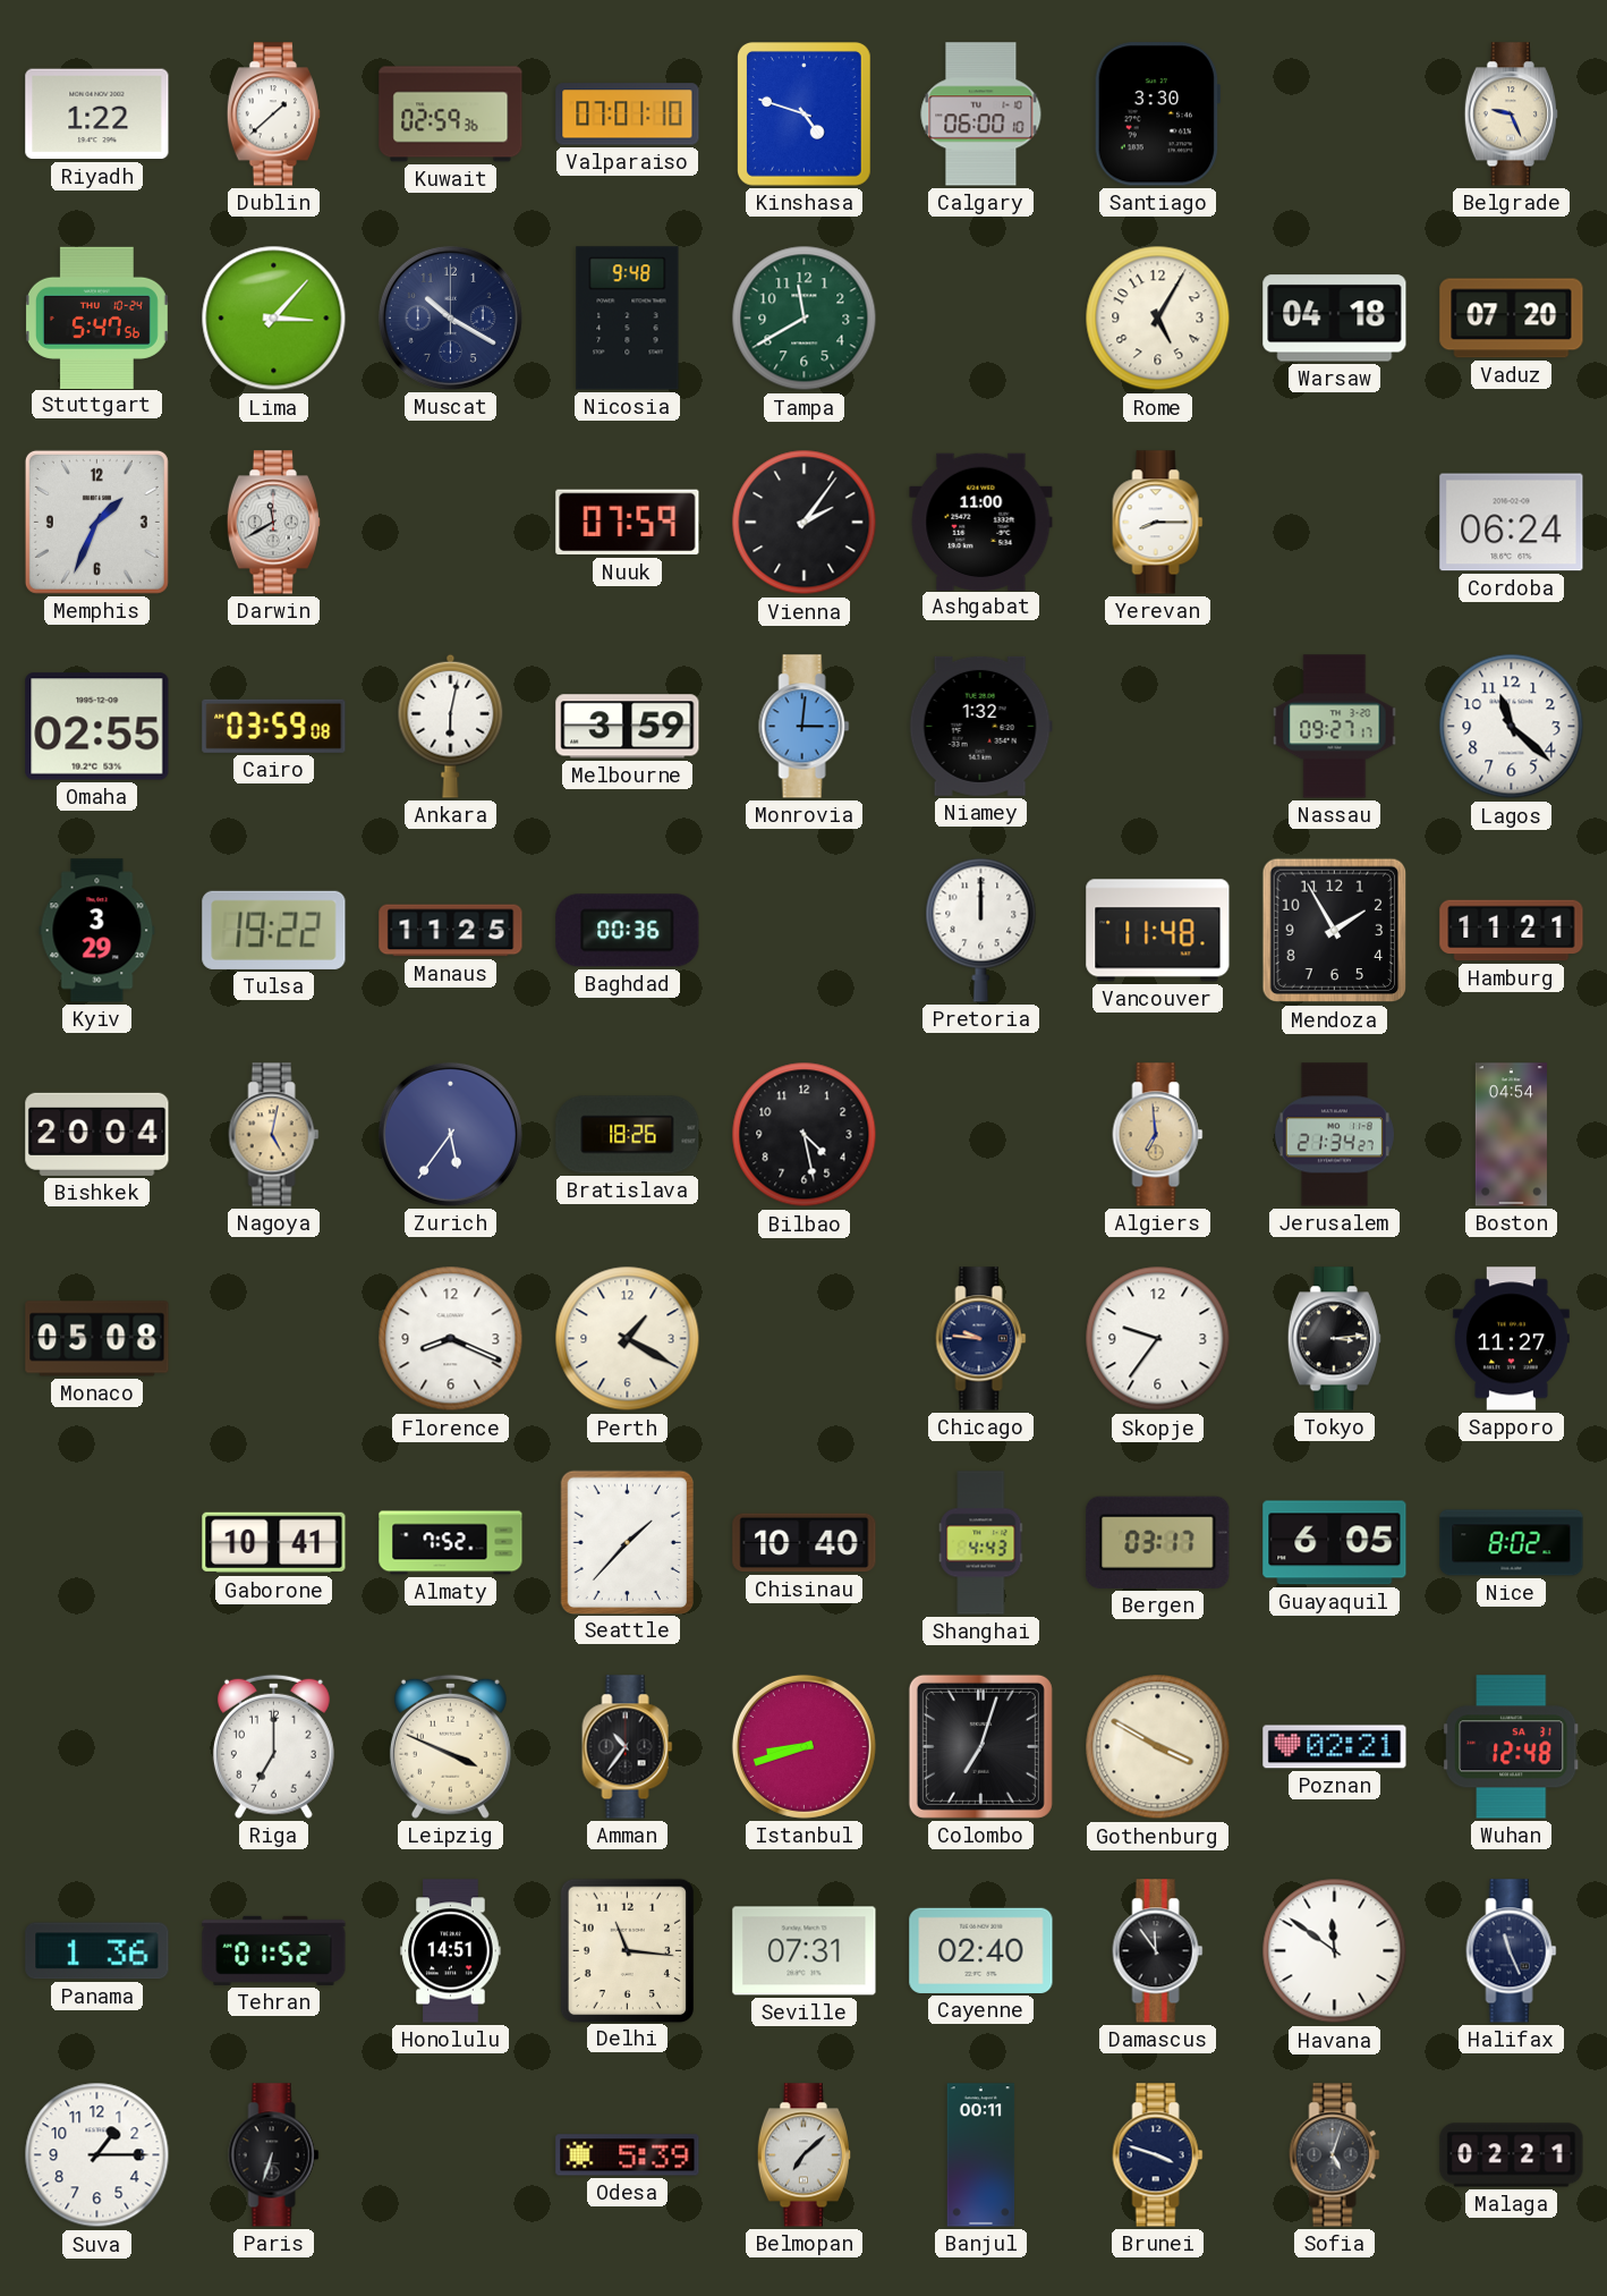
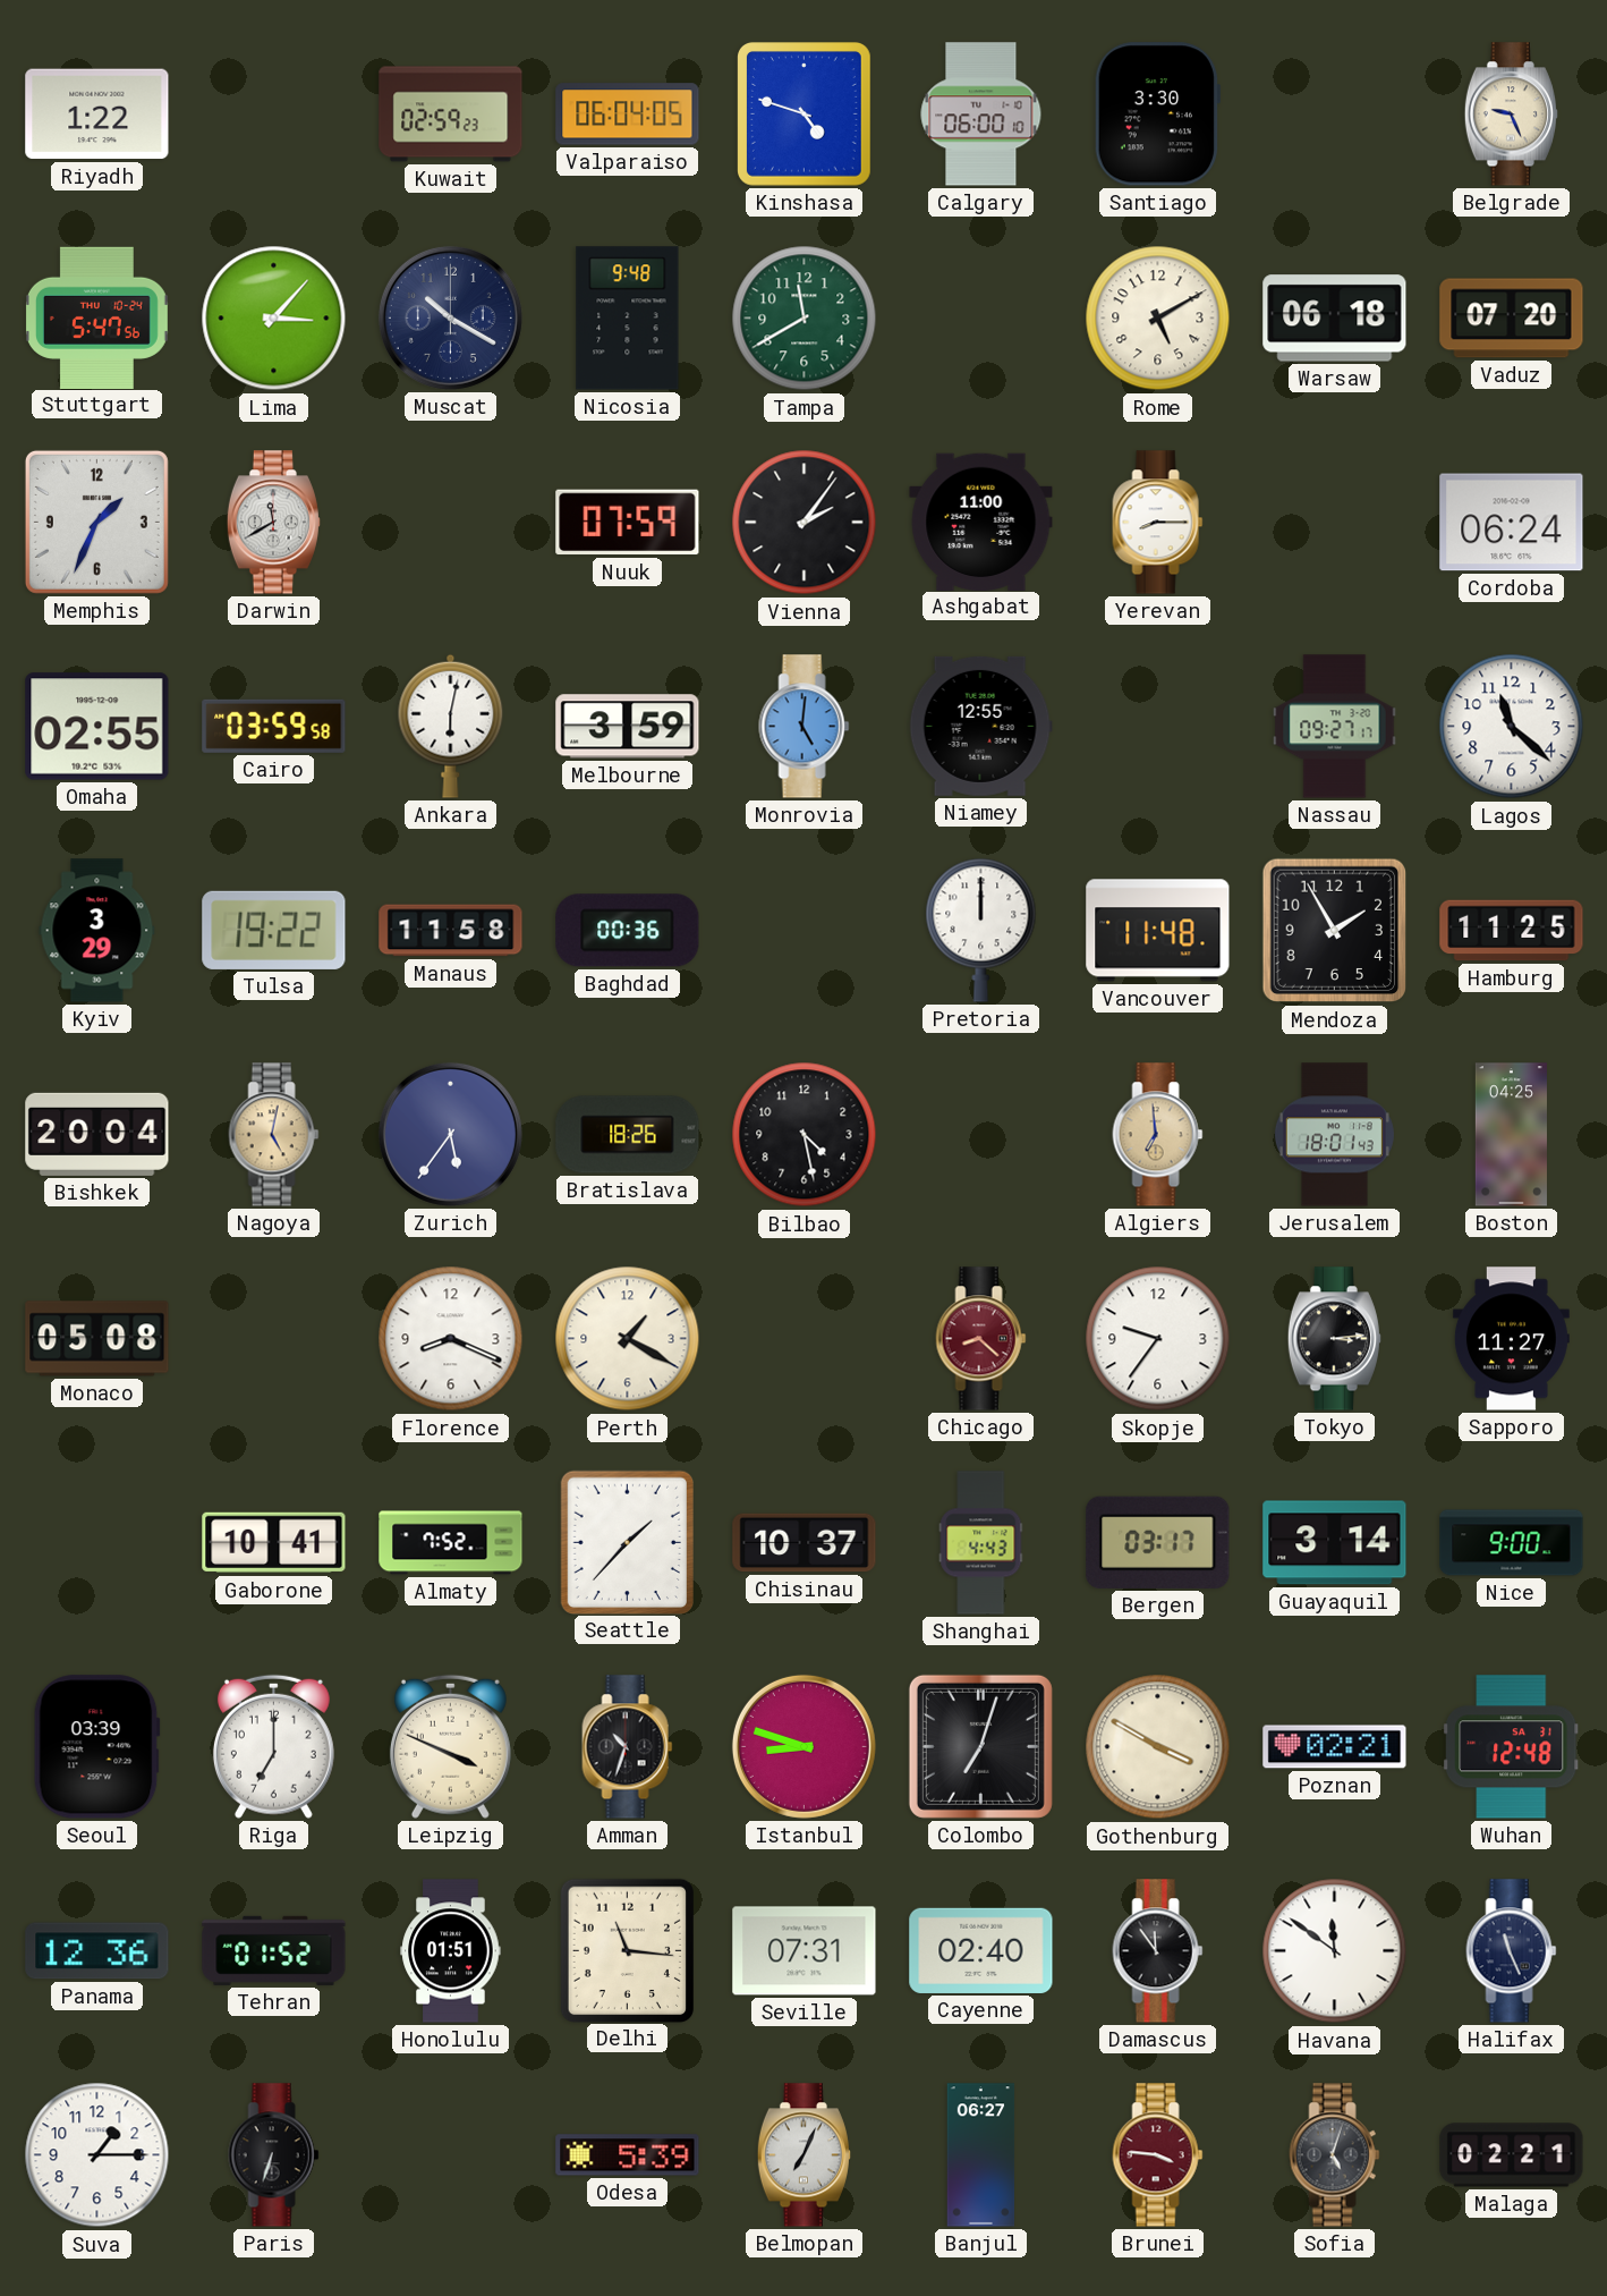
Dublin: 1:38 -> none
Kuwait: 02:59:36 -> 02:59:23
Valparaiso: 07:01 -> 06:04
Rome: 5:05 -> 5:10
Warsaw: 04:18 -> 06:18
Cairo: 03:59:08 -> 03:59:58
Monrovia: 3:01 -> 5:01
Niamey: 1:32 -> 12:55
Manaus: 11:25 -> 11:58
Hamburg: 11:21 -> 11:25
Jerusalem: 21:34 -> 18:01
Boston: 04:54 -> 04:25
Chicago: 9:46 -> 8:22
Chicago dial: navy -> burgundy
Chisinau: 10:40 -> 10:37
Guayaquil: 6:05 -> 3:14
Nice: 8:02 -> 9:00
Seoul: none -> 03:39
Amman: 10:36 -> 10:33
Istanbul: 8:42 -> 8:48
Panama: 1:36 -> 12:36
Honolulu: 14:51 -> 01:51
Belmopan: 7:08 -> 7:04
Banjul: 00:11 -> 06:27
Brunei: 3:48 -> 3:46
Brunei dial: navy -> burgundy
